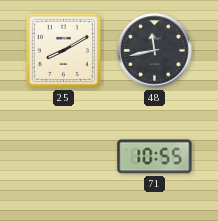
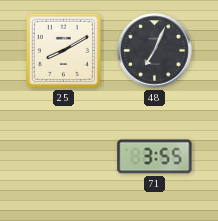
48: 11:43 -> 7:04
71: 10:55 -> 3:55
